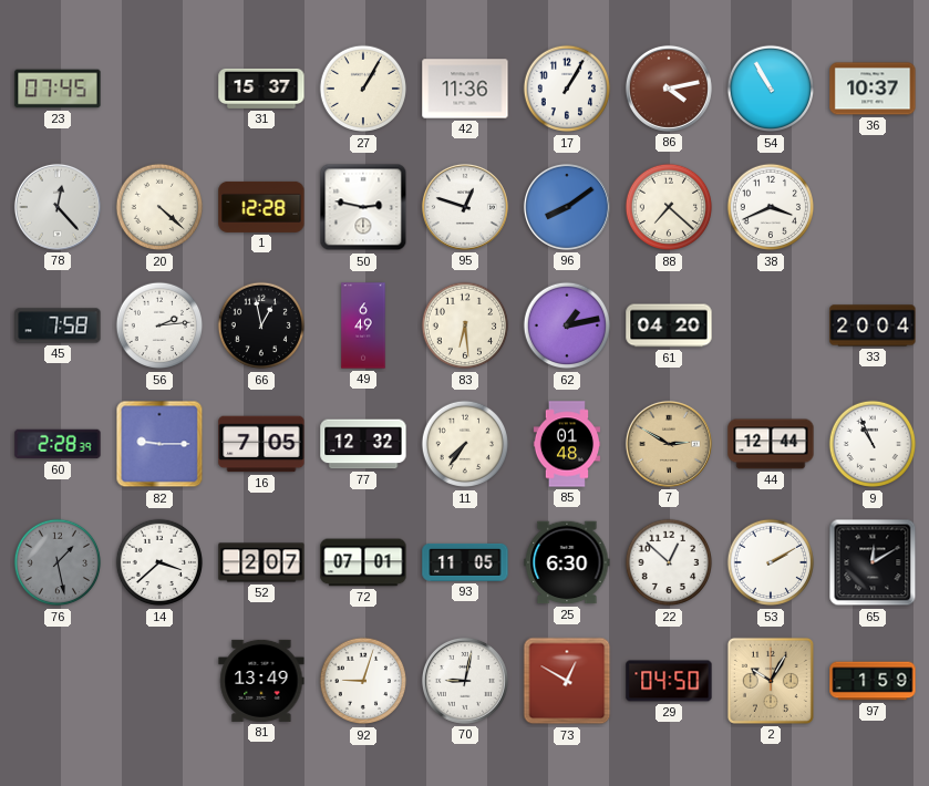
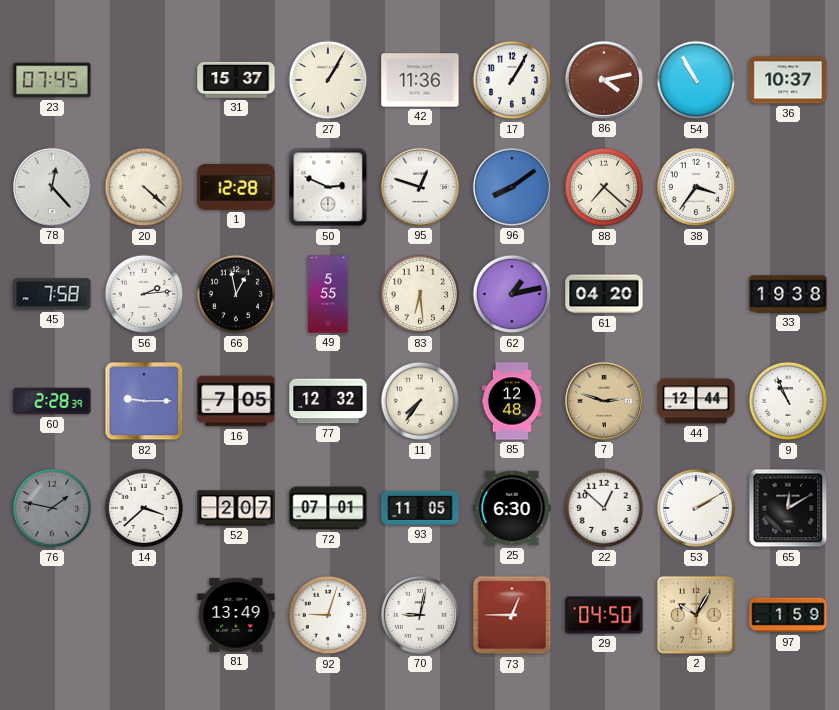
50: 2:47 -> 2:49
38: 3:41 -> 3:36
49: 6:49 -> 5:55
33: 20:04 -> 19:38
85: 01:48 -> 12:48
7: 2:50 -> 2:48
76: 1:28 -> 1:47
73: 12:50 -> 12:45
